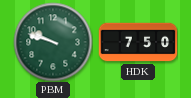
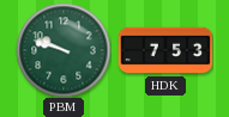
HDK: 7:50 -> 7:53
